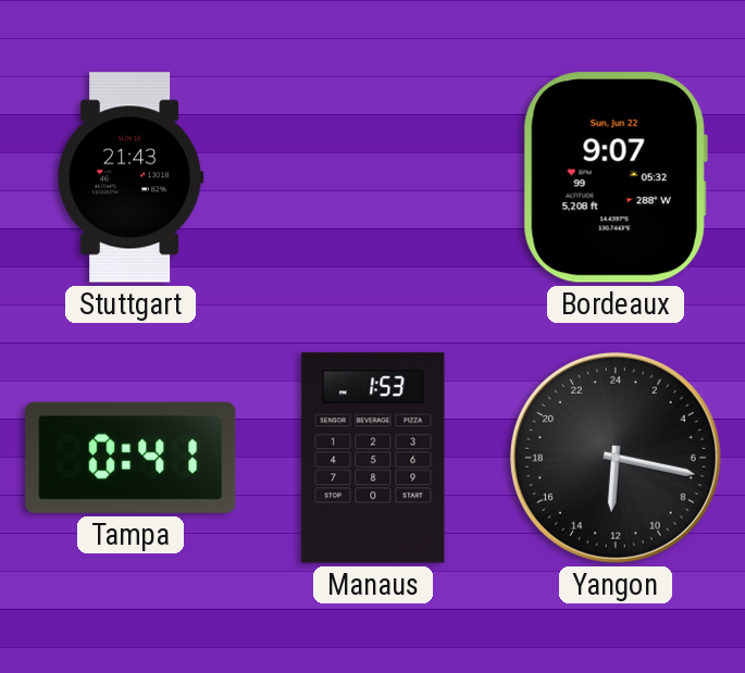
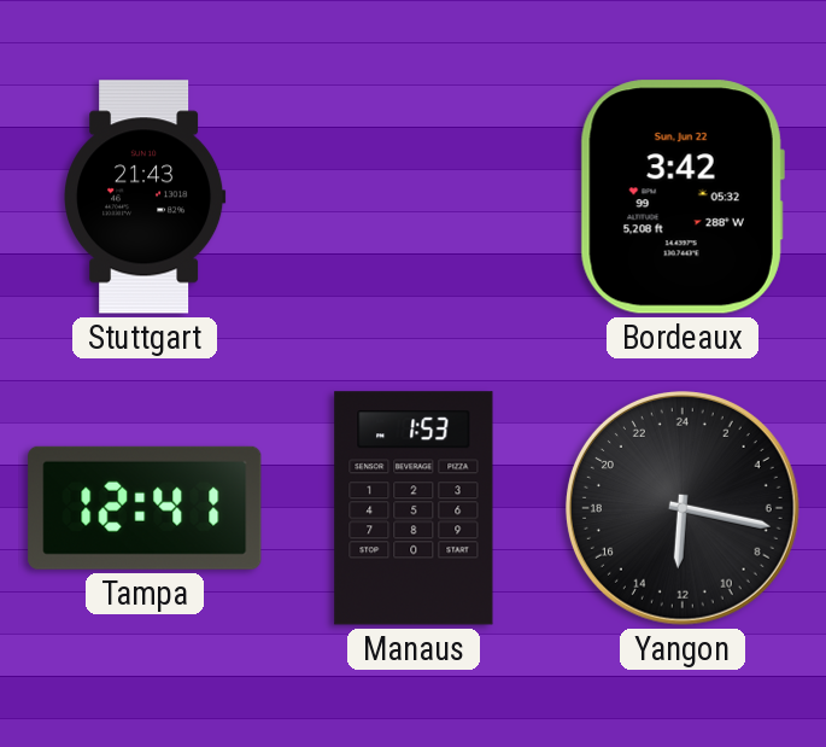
Bordeaux: 9:07 -> 3:42
Tampa: 0:41 -> 12:41
